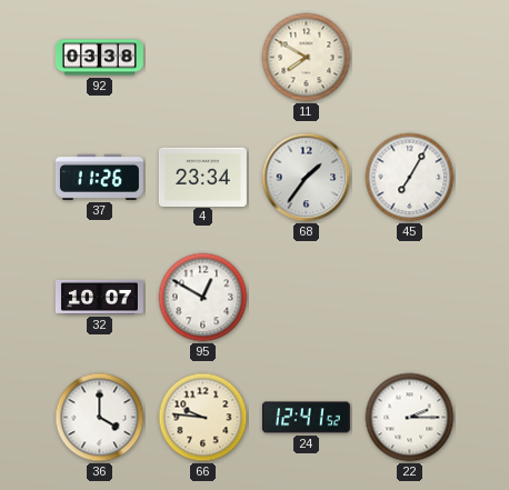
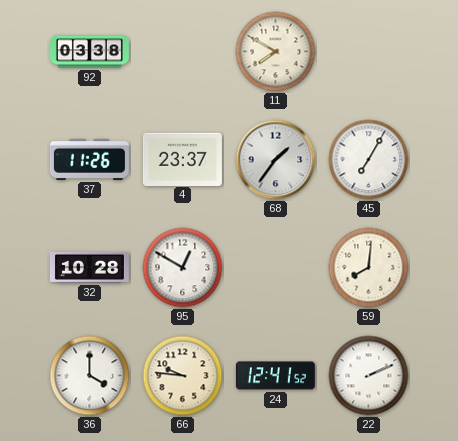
4: 23:34 -> 23:37
32: 10:07 -> 10:28
59: none -> 8:01
22: 2:15 -> 2:11
